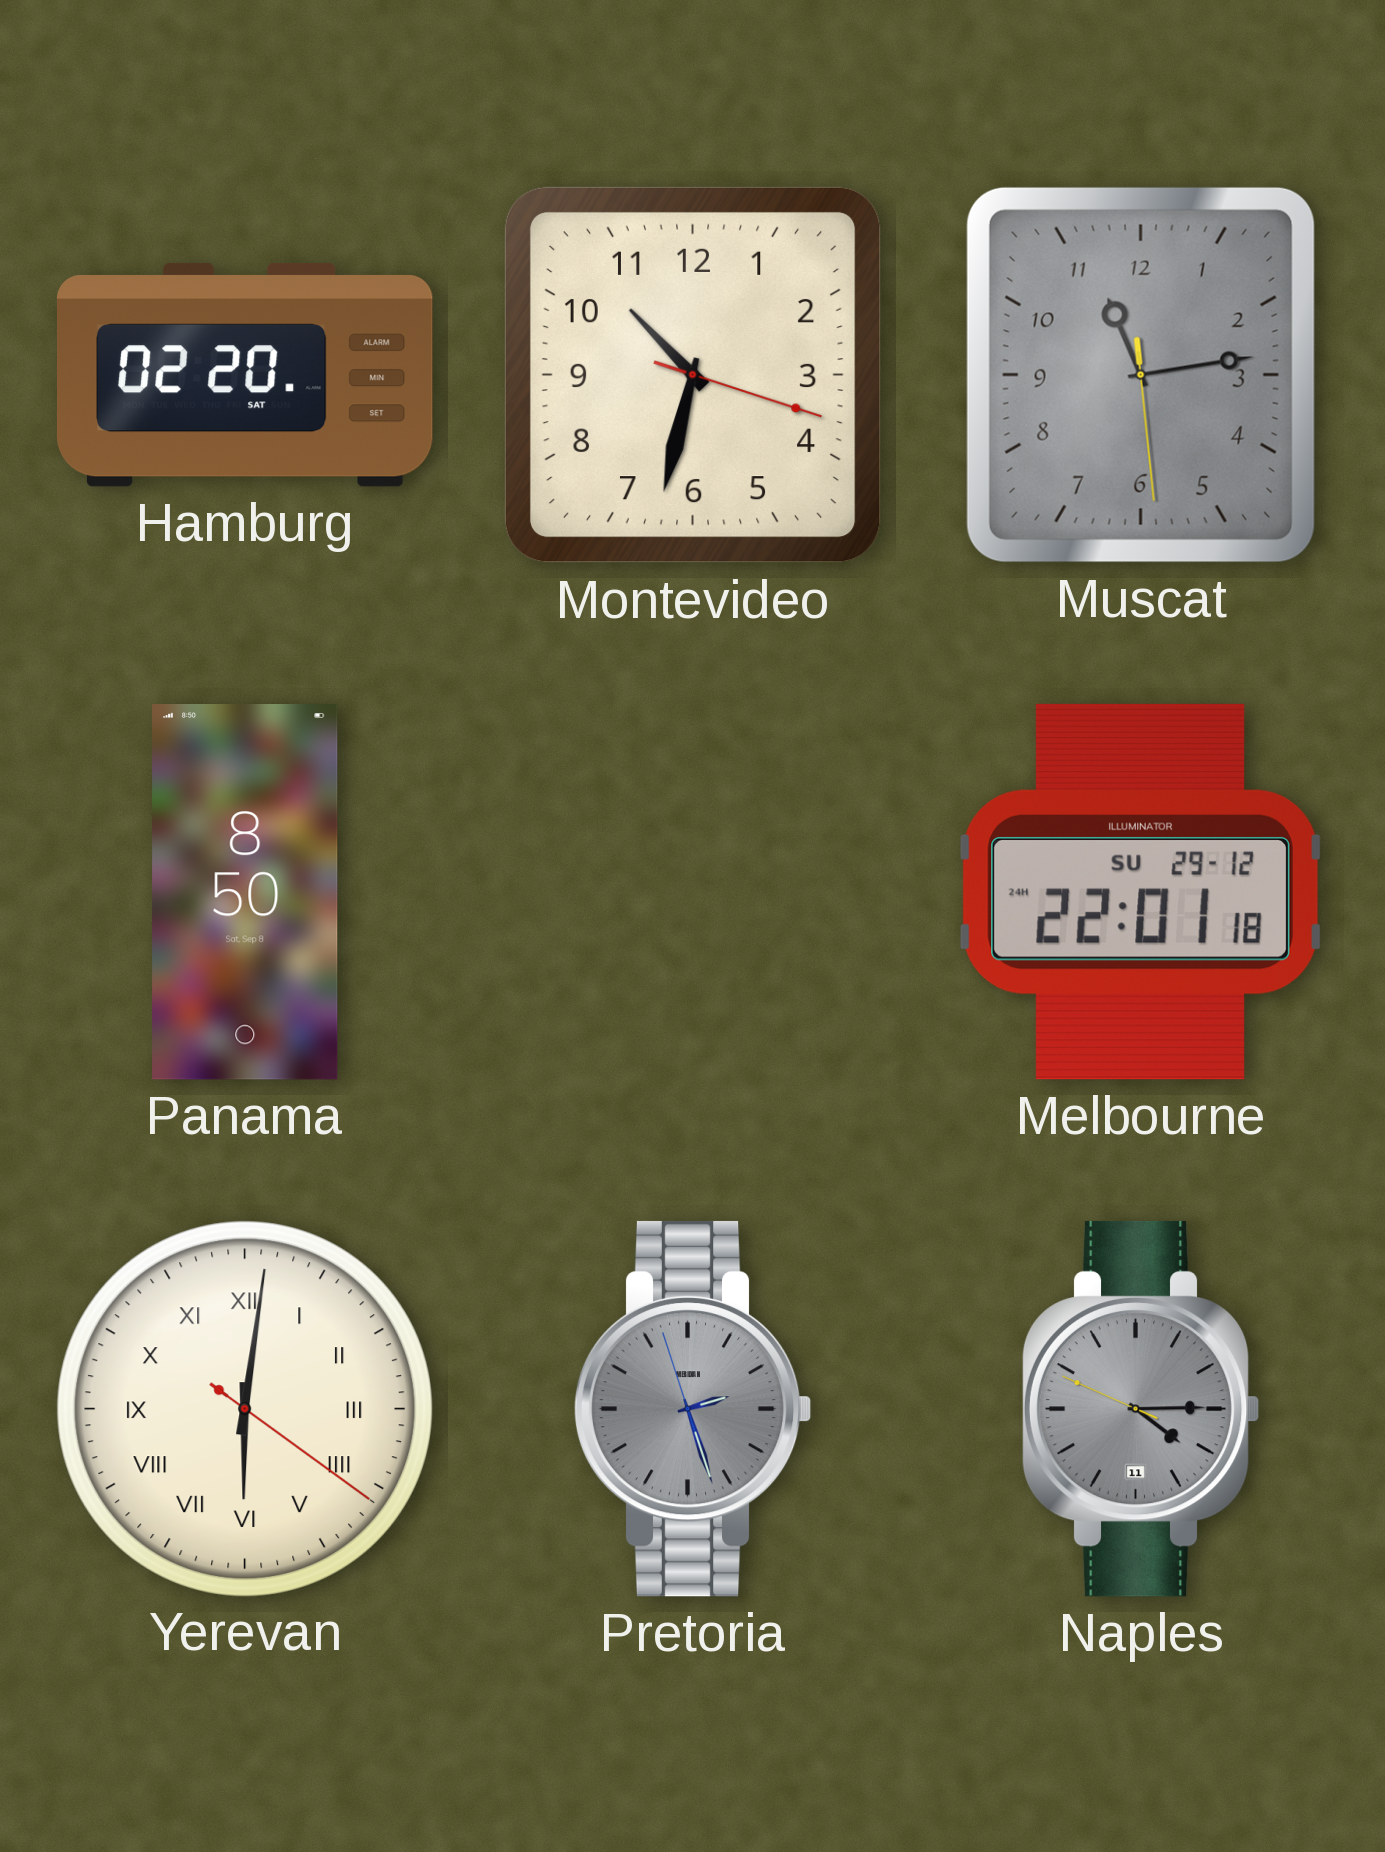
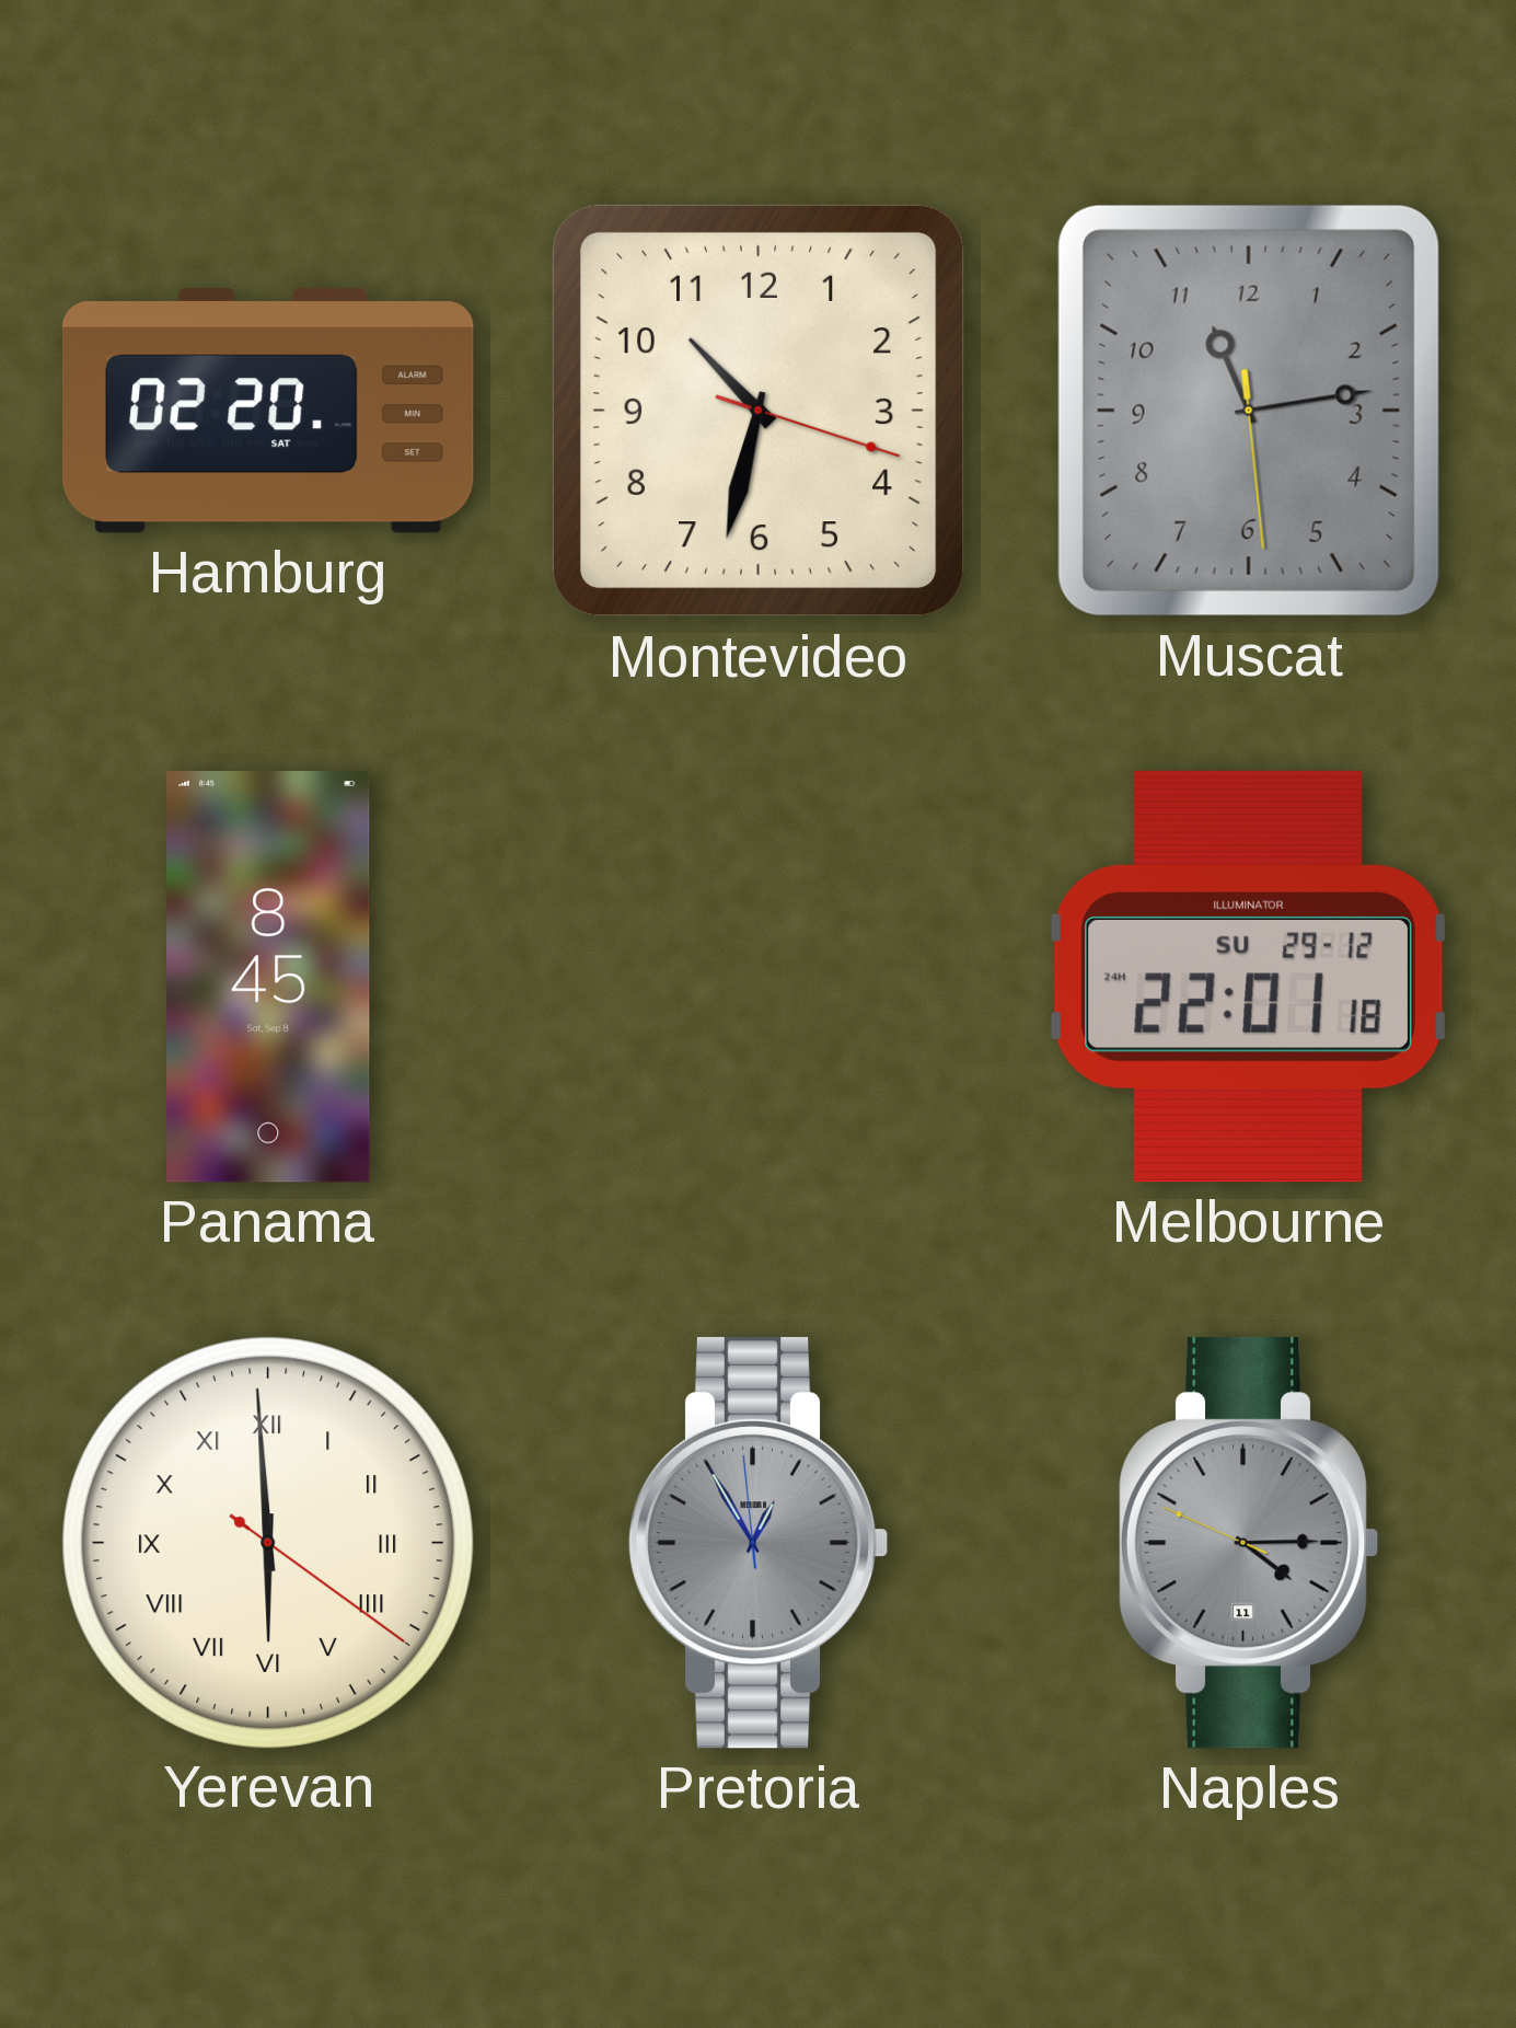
Panama: 8:50 -> 8:45
Yerevan: 6:01 -> 5:59
Pretoria: 2:26 -> 12:54
